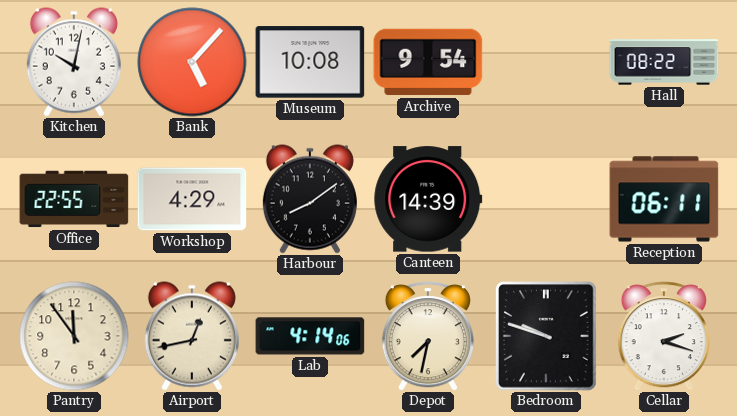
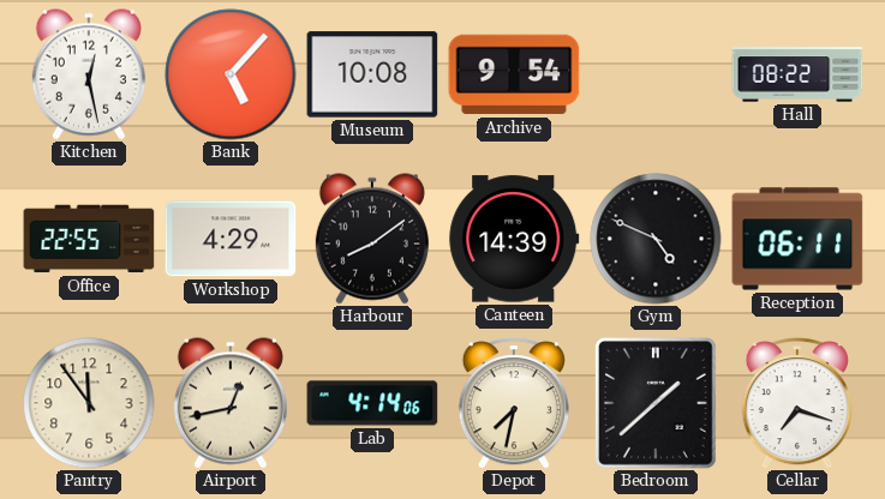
Kitchen: 10:02 -> 12:28
Gym: none -> 4:49
Bedroom: 9:48 -> 1:38
Cellar: 2:18 -> 7:18
